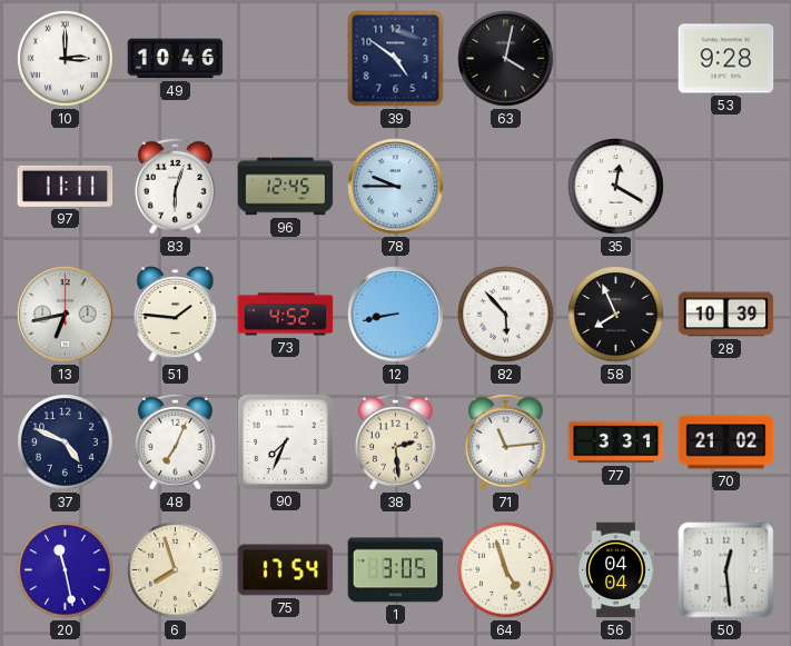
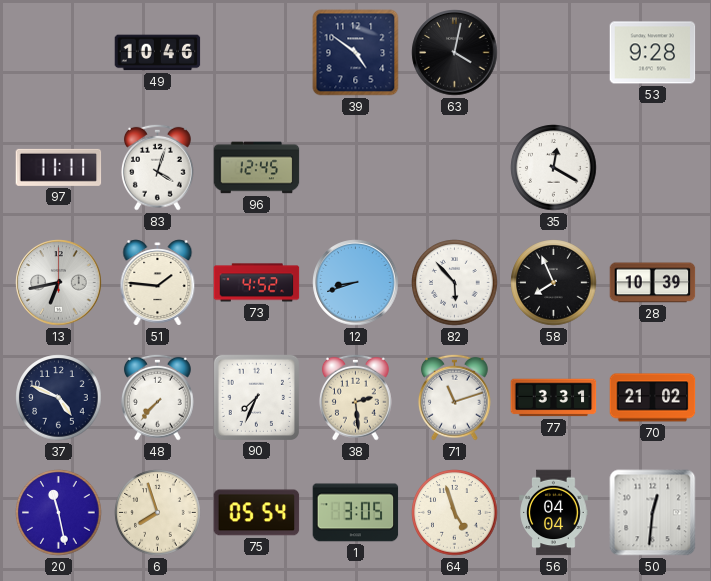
10: 3:00 -> none
83: 6:03 -> 4:03
78: 9:45 -> none
12: 8:43 -> 8:42
48: 7:04 -> 7:37
71: 11:14 -> 11:12
75: 17:54 -> 05:54
50: 12:29 -> 12:31
